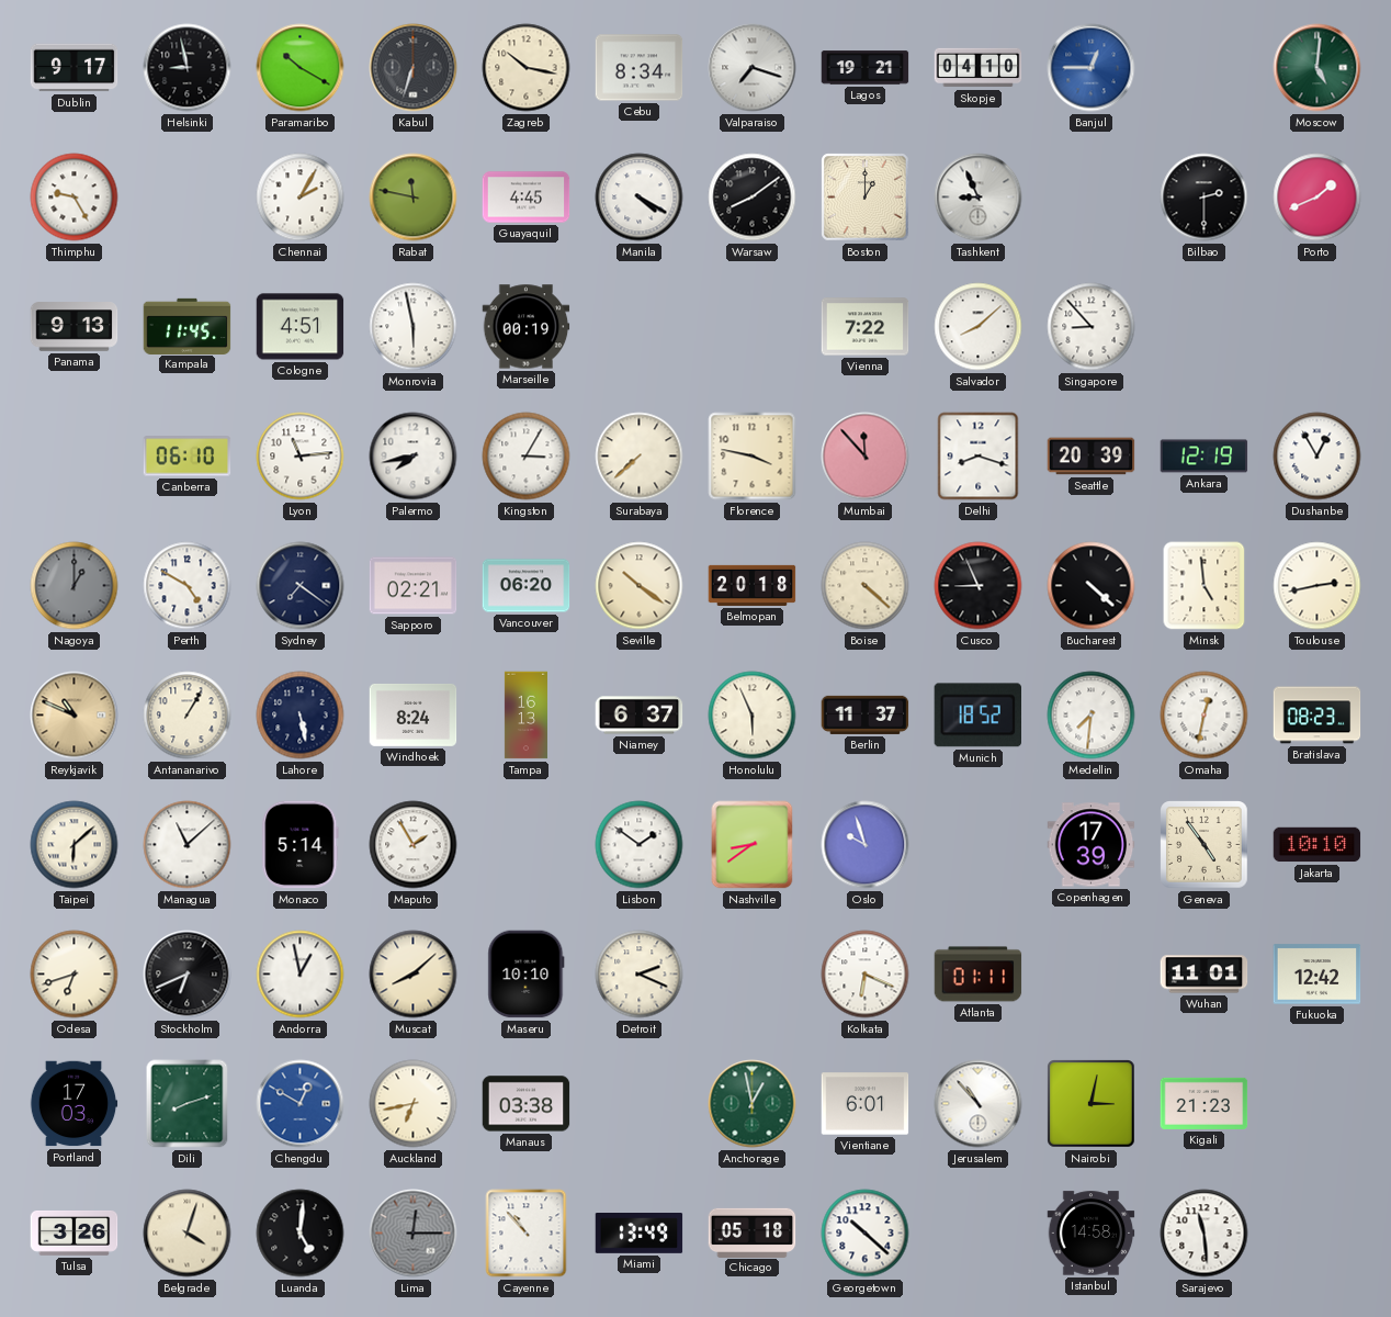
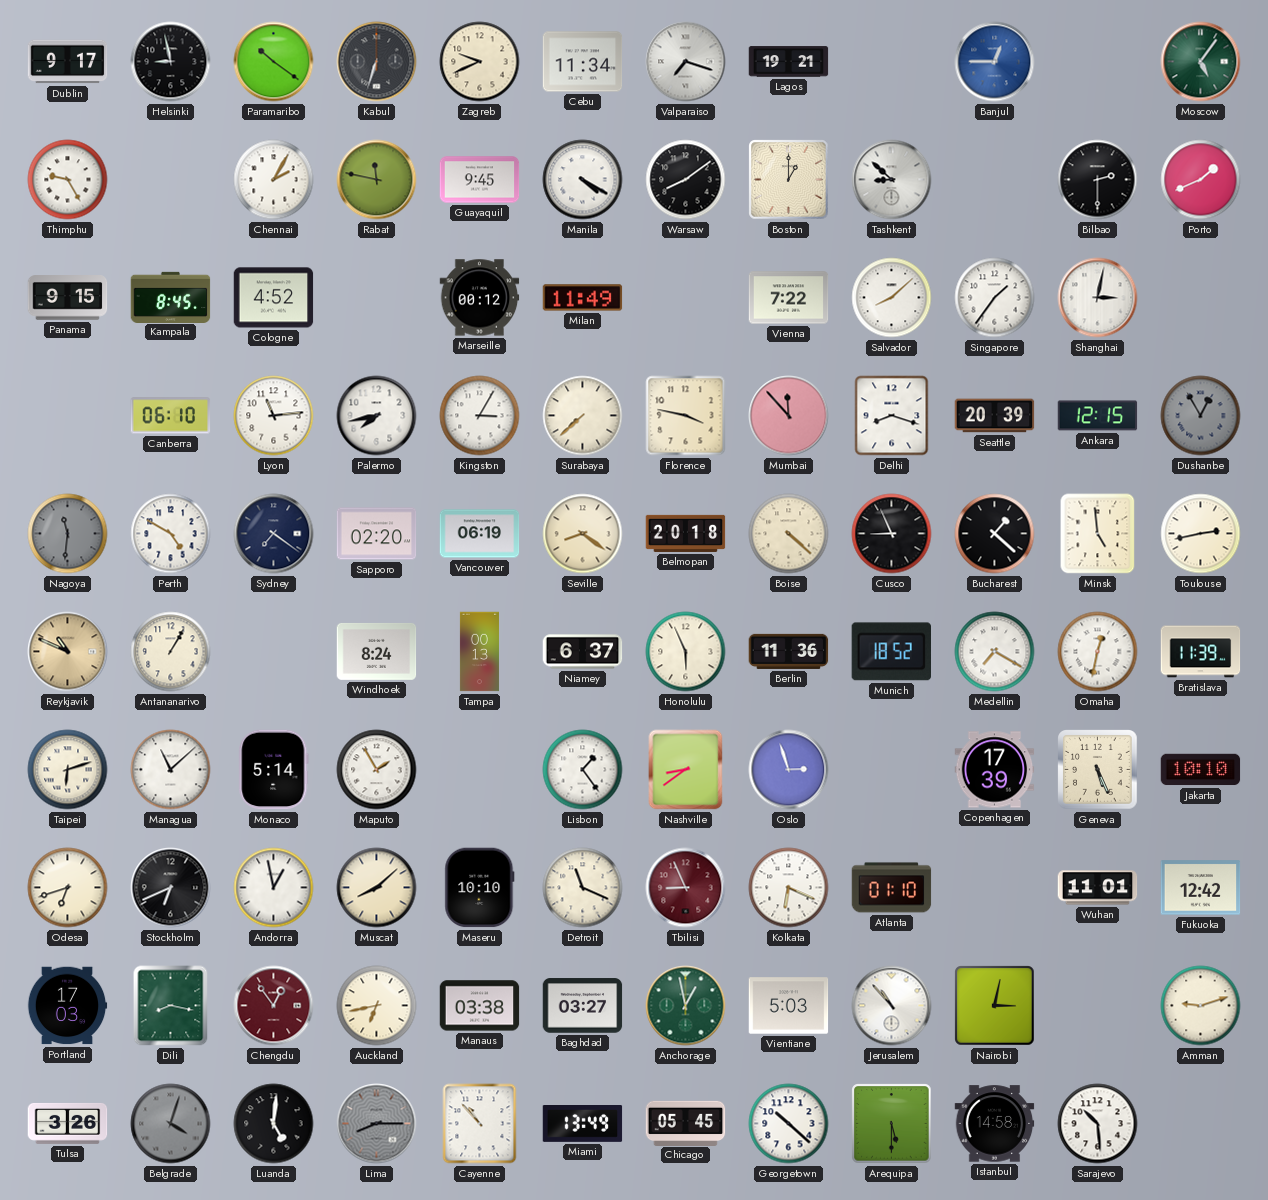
Paramaribo: 10:20 -> 10:21
Zagreb: 10:17 -> 9:41
Cebu: 8:34 -> 11:34
Skopje: 04:10 -> none
Moscow: 5:01 -> 5:06
Guayaquil: 4:45 -> 9:45
Tashkent: 8:56 -> 8:52
Panama: 9:13 -> 9:15
Kampala: 11:45 -> 8:45
Cologne: 4:51 -> 4:52
Monrovia: 5:58 -> none
Marseille: 00:19 -> 00:12
Milan: none -> 11:49
Singapore: 8:53 -> 1:36
Shanghai: none -> 3:02
Ankara: 12:19 -> 12:15
Dushanbe dial: white -> grey
Nagoya: 1:00 -> 11:31
Sapporo: 02:21 -> 02:20
Vancouver: 06:20 -> 06:19
Seville: 10:21 -> 8:21
Bucharest: 4:22 -> 1:22
Lahore: 5:28 -> none
Tampa: 16:13 -> 00:13
Berlin: 11:37 -> 11:36
Medellin: 7:31 -> 7:20
Bratislava: 08:23 -> 11:39
Taipei: 6:08 -> 6:12
Lisbon: 1:51 -> 1:24
Oslo: 9:57 -> 2:57
Geneva: 4:54 -> 5:26
Detroit: 2:19 -> 11:19
Tbilisi: none -> 8:56
Atlanta: 01:11 -> 01:10
Dili: 8:12 -> 8:17
Chengdu: 12:50 -> 12:54
Chengdu dial: blue -> burgundy
Baghdad: none -> 03:27
Vientiane: 6:01 -> 5:03
Kigali: 21:23 -> none
Amman: none -> 9:12
Belgrade dial: cream -> grey
Lima: 12:15 -> 8:15
Chicago: 05:18 -> 05:45
Arequipa: none -> 5:30
Sarajevo: 11:29 -> 10:29
